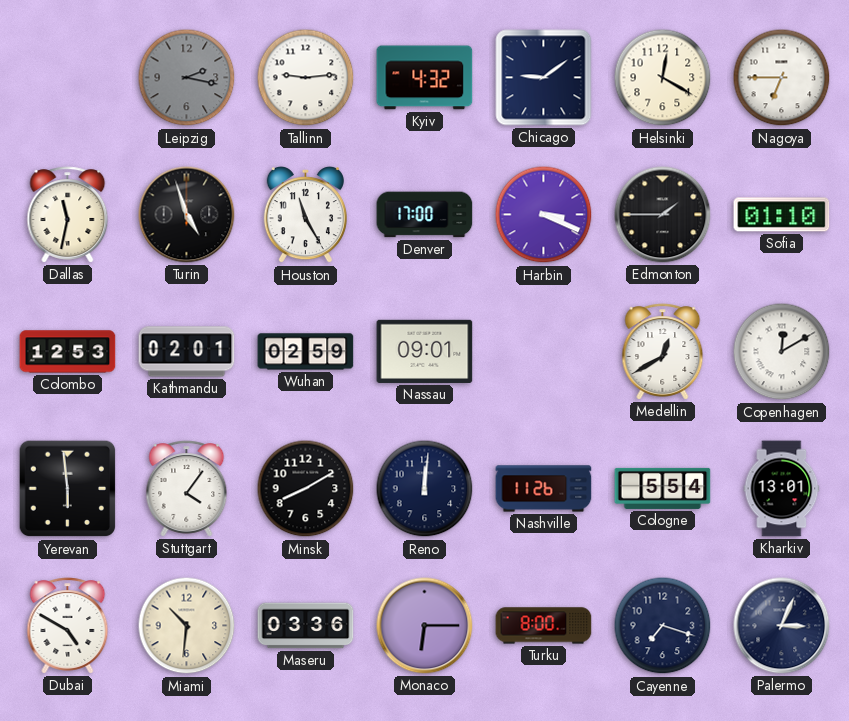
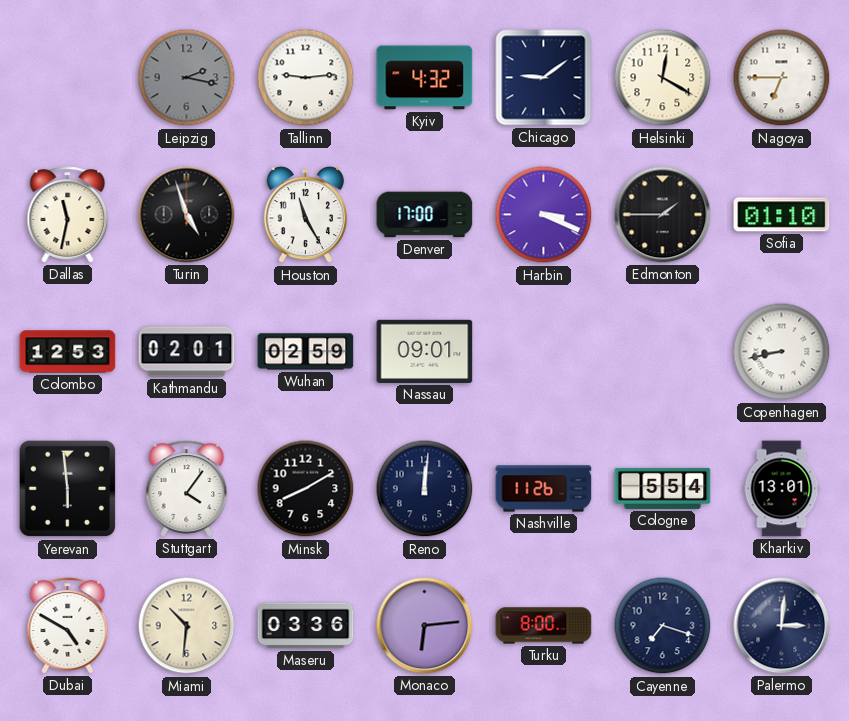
Medellin: 12:40 -> none
Copenhagen: 12:10 -> 8:43
Monaco: 6:15 -> 6:14
Palermo: 3:04 -> 3:01
